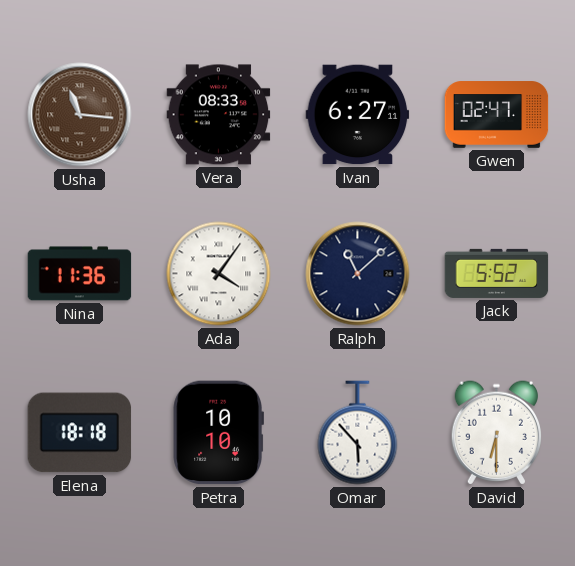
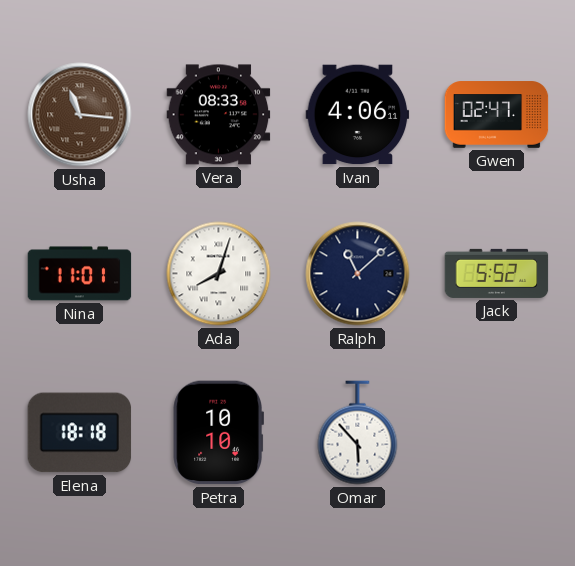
Ivan: 6:27 -> 4:06
Nina: 11:36 -> 11:01
Ada: 4:06 -> 8:03
David: 6:30 -> none
